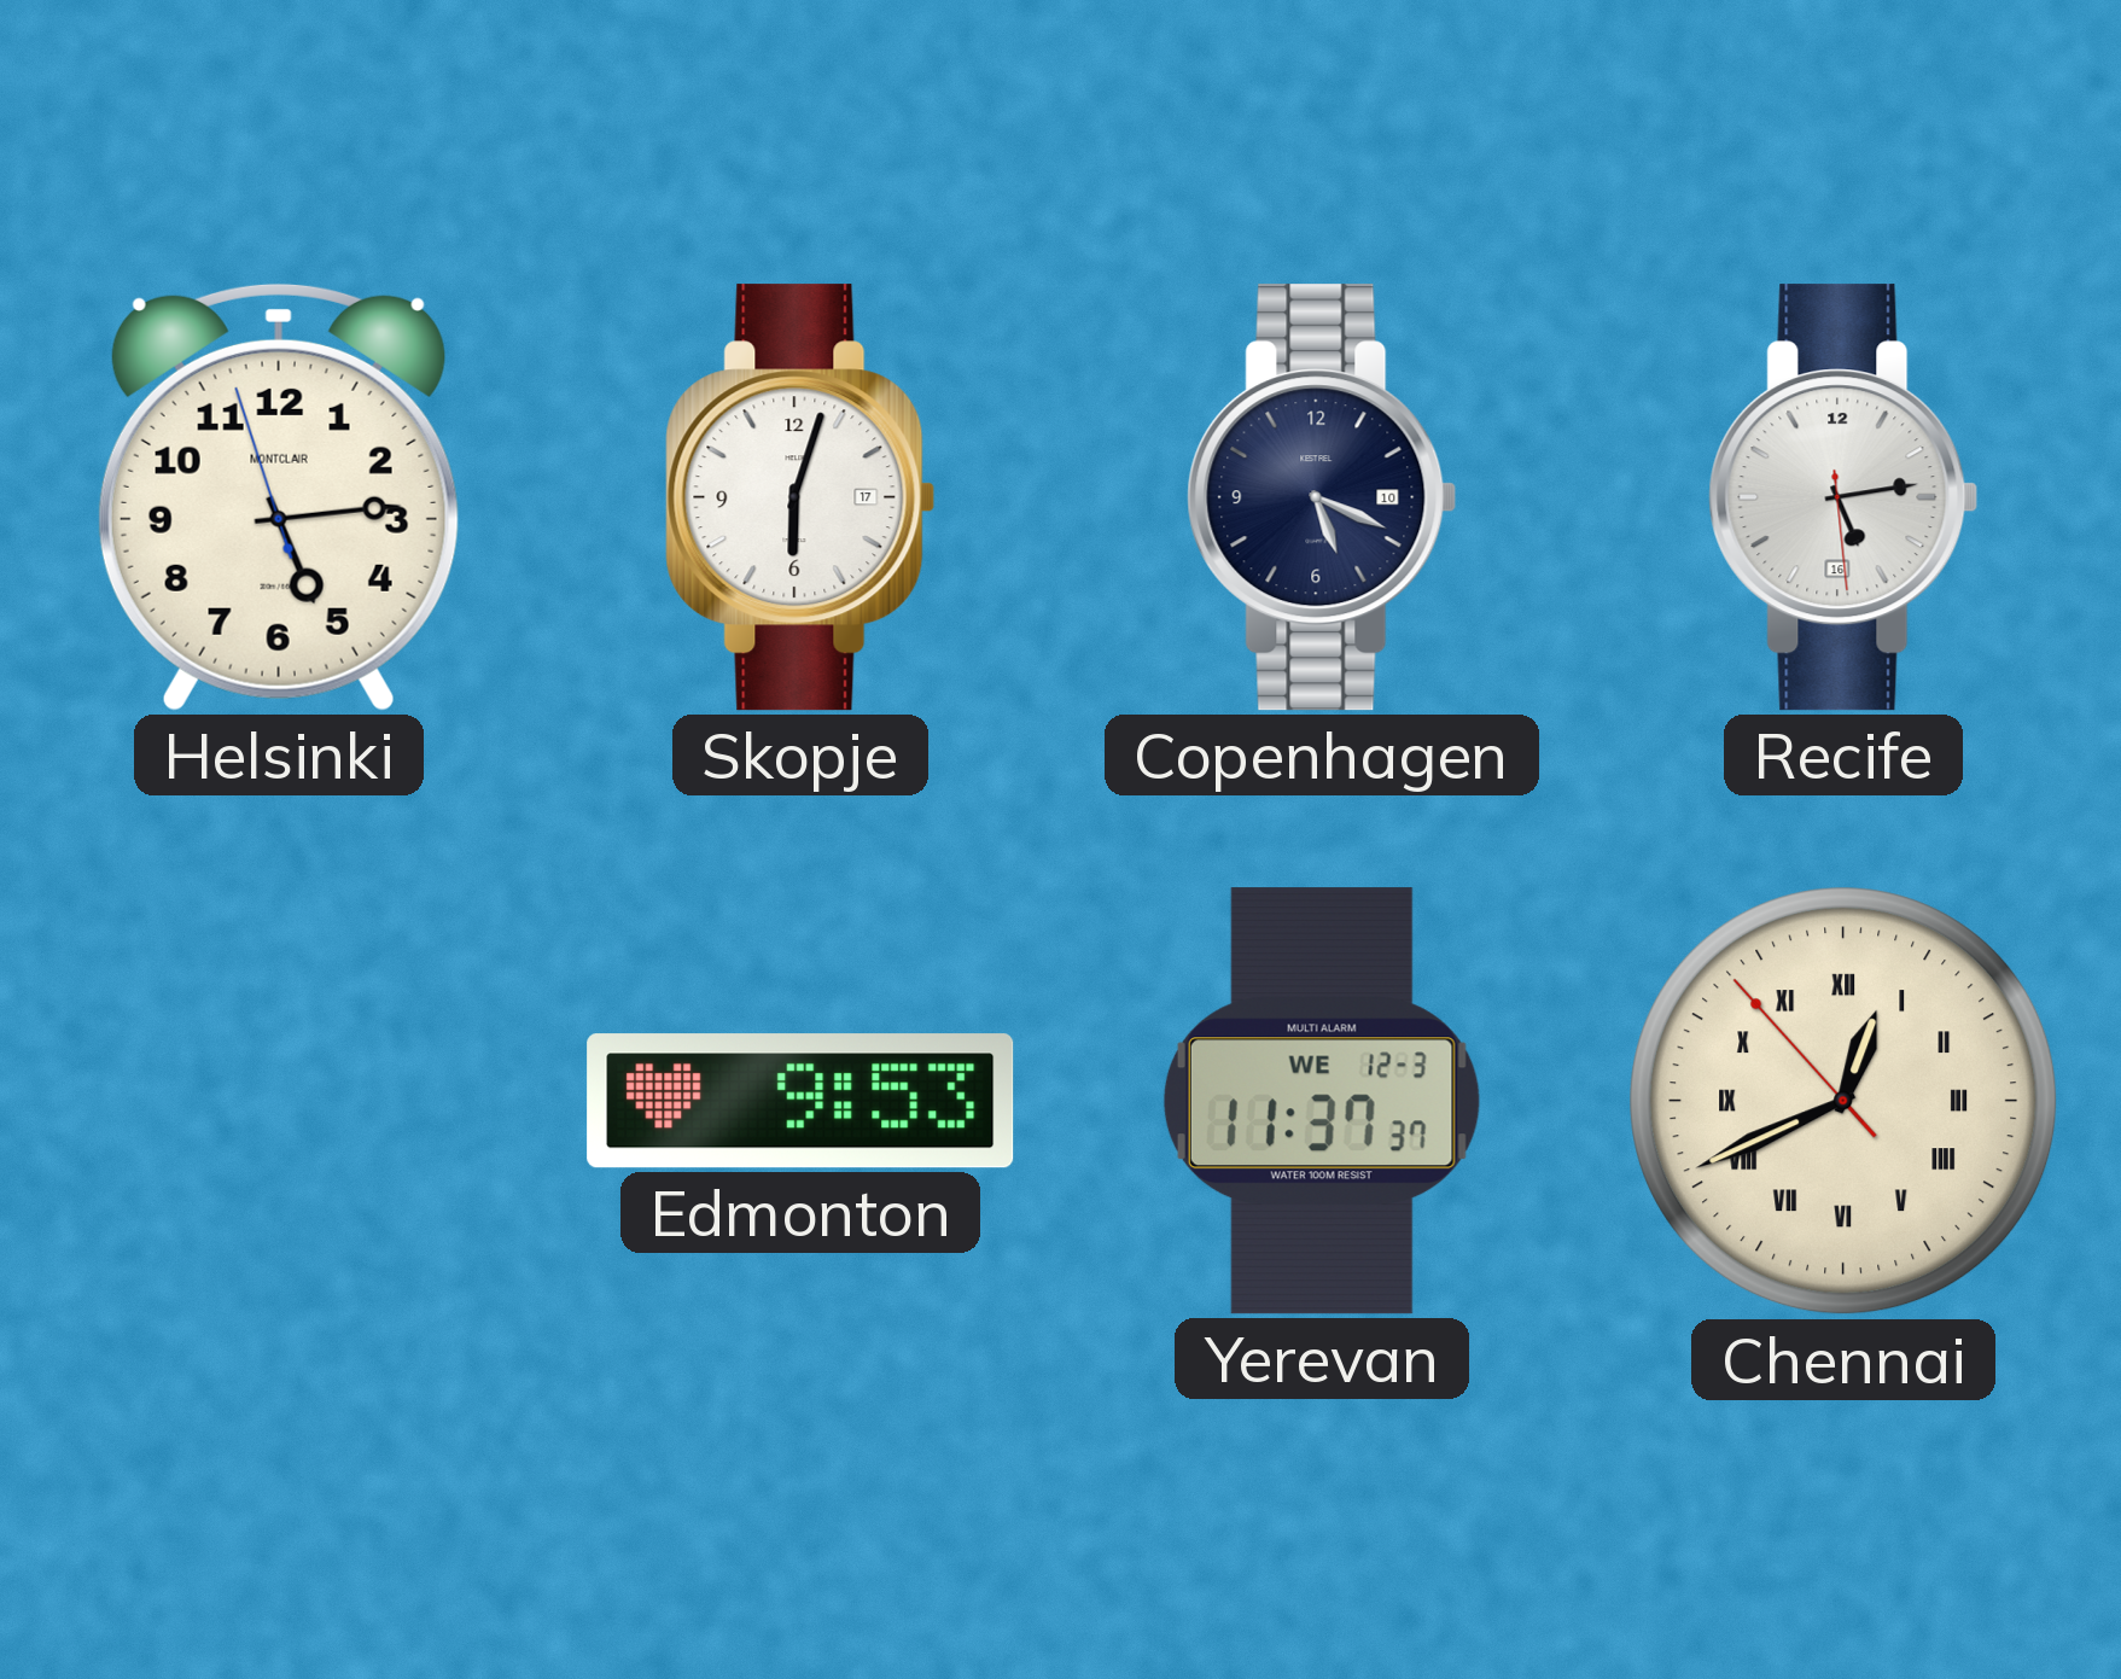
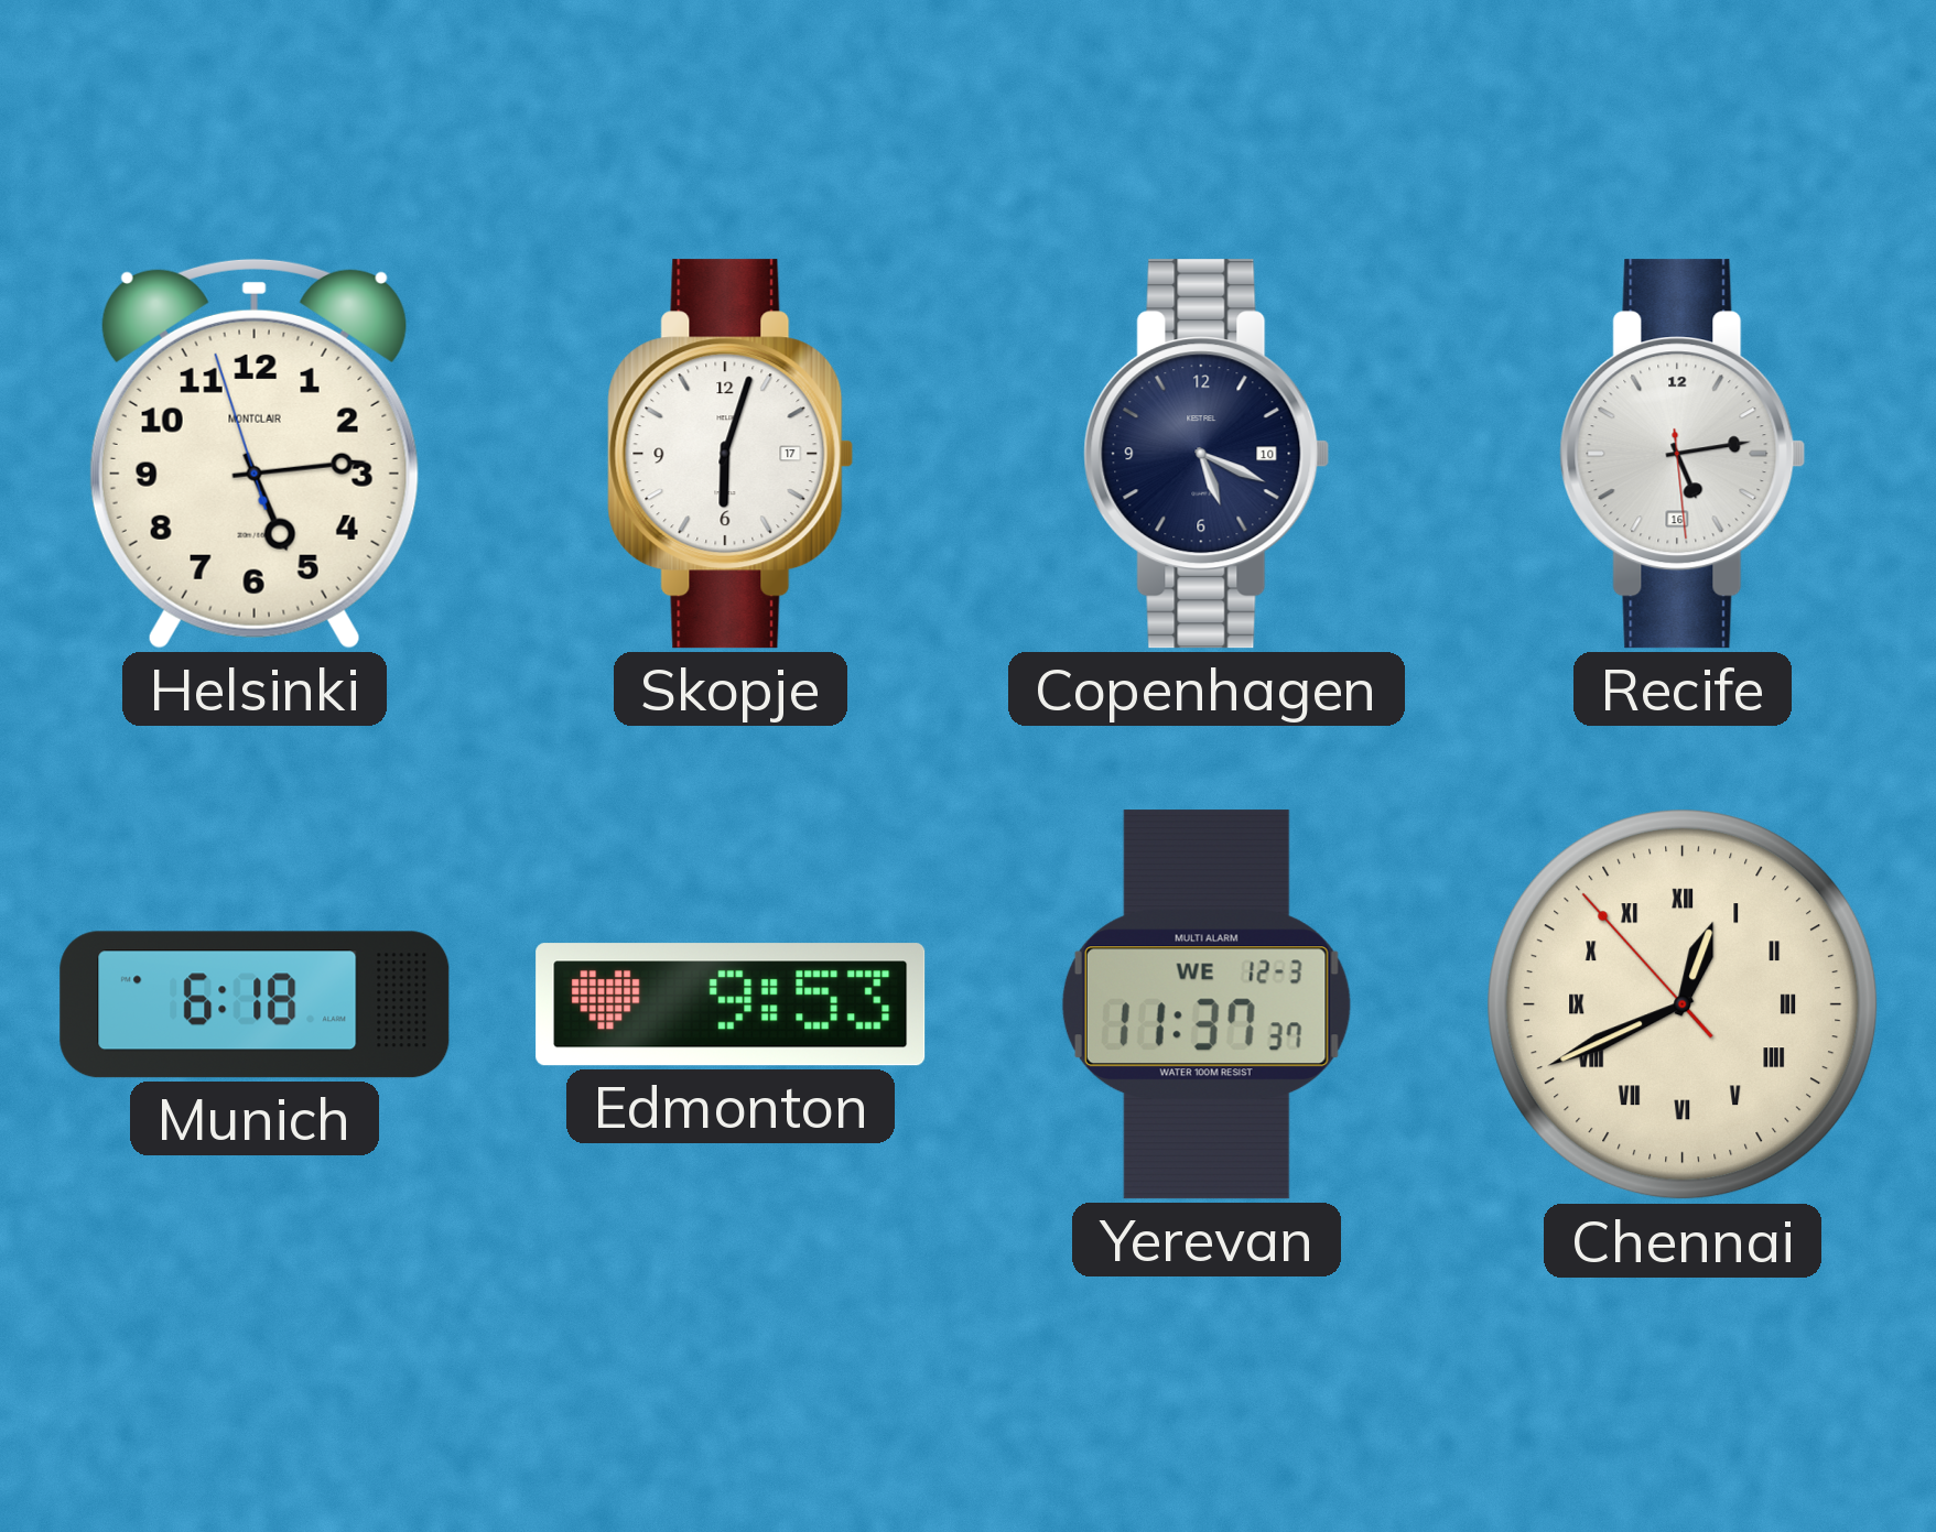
Munich: none -> 6:18
